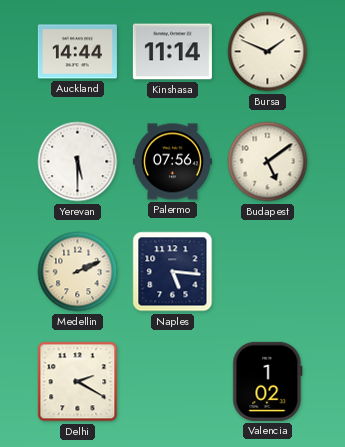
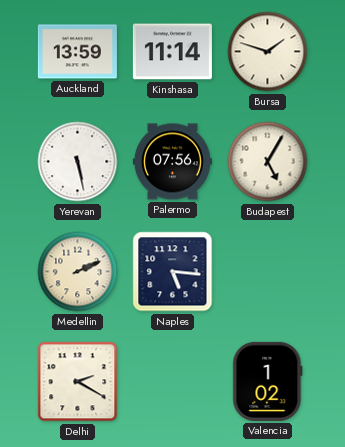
Auckland: 14:44 -> 13:59
Bursa: 1:49 -> 1:48
Yerevan: 5:30 -> 5:28
Budapest: 5:09 -> 5:05
